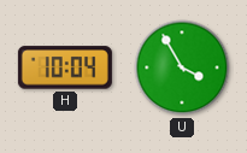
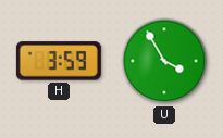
H: 10:04 -> 3:59
